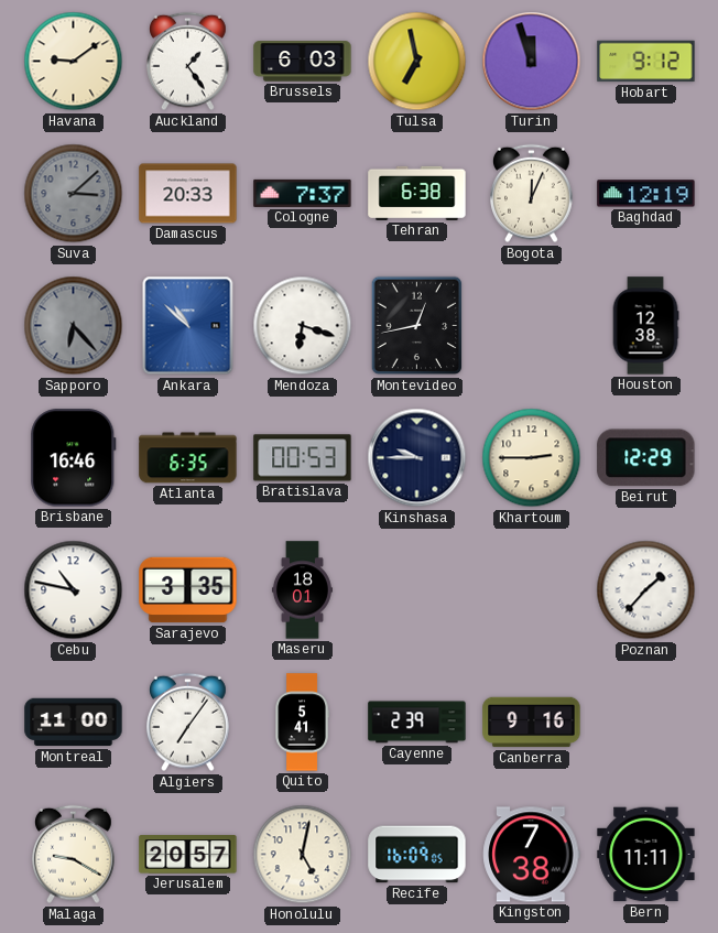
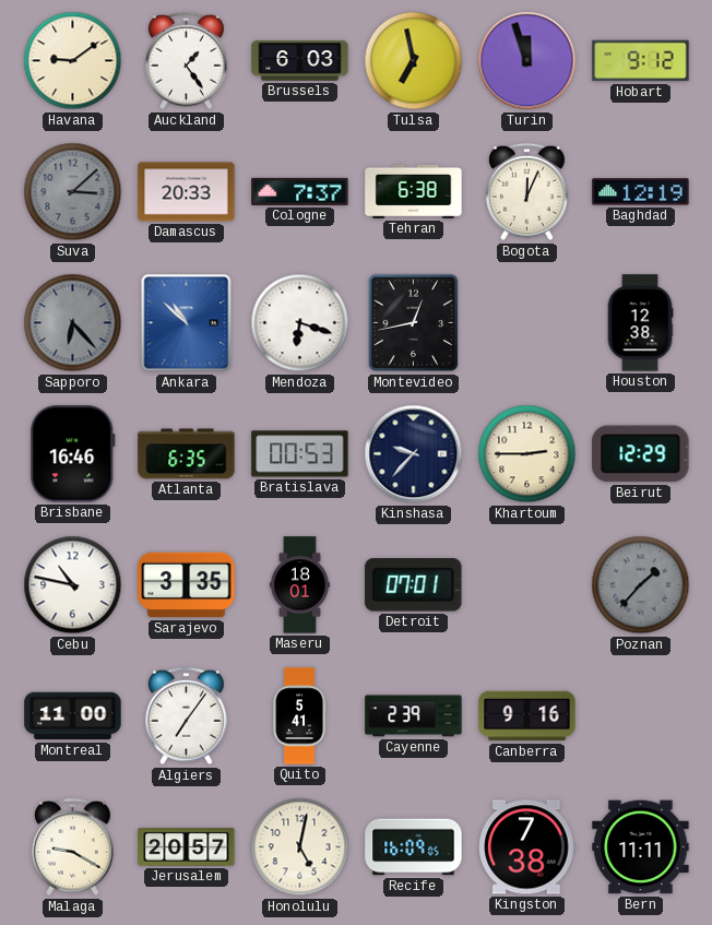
Kinshasa: 9:45 -> 9:37
Detroit: none -> 07:01
Poznan dial: white -> grey
